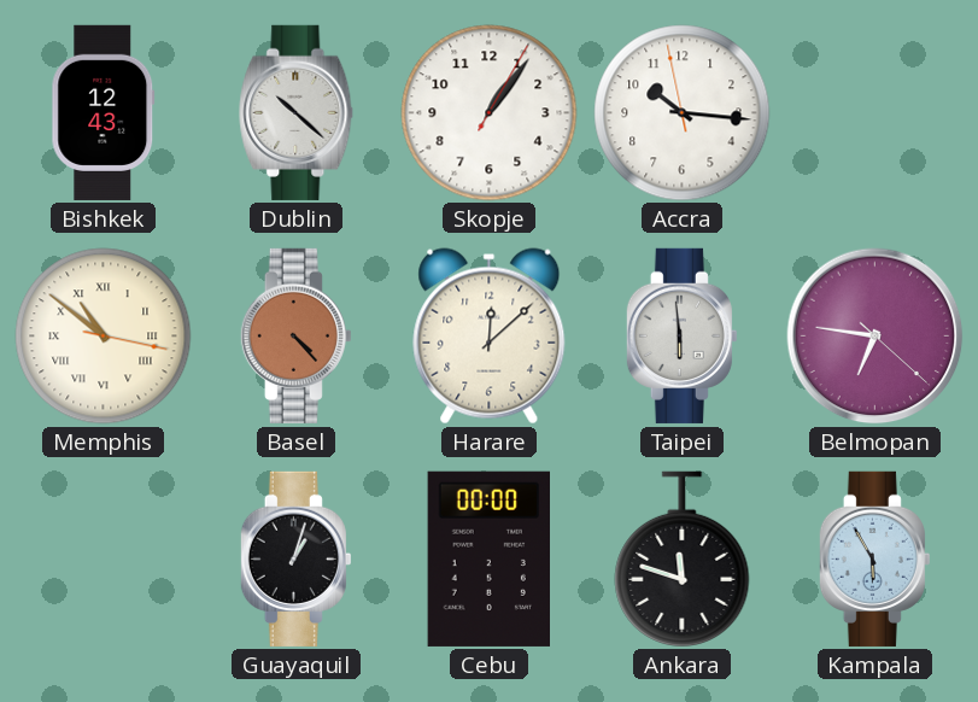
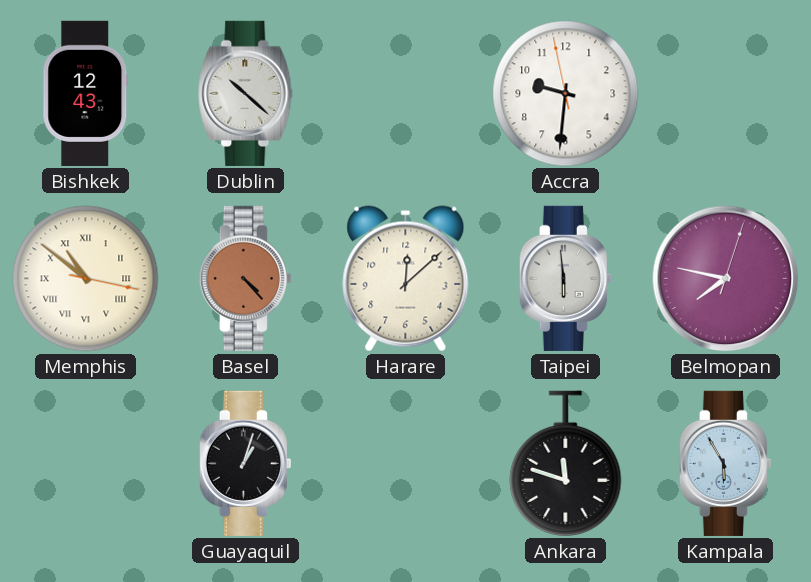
Skopje: 1:06 -> none
Accra: 10:15 -> 9:30
Belmopan: 6:46 -> 7:47
Cebu: 00:00 -> none
